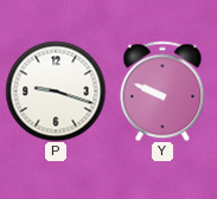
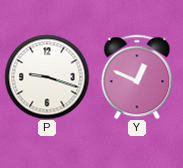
Y: 9:49 -> 12:49
